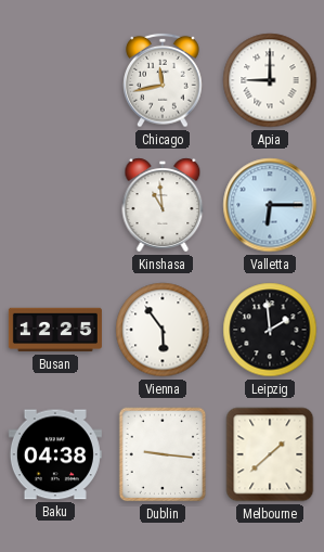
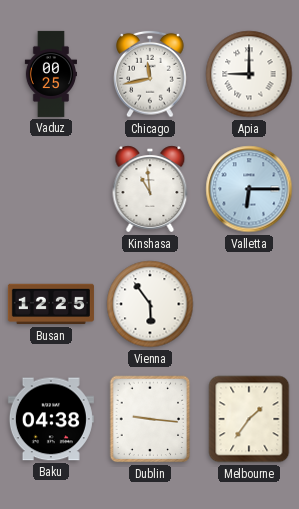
Vaduz: none -> 00:25
Leipzig: 1:59 -> none
Melbourne: 1:38 -> 1:36
